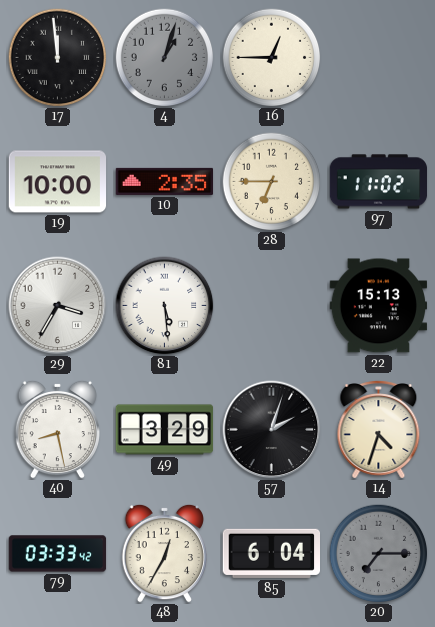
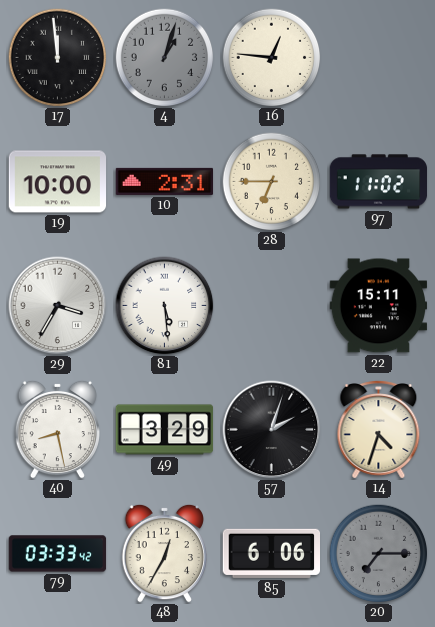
16: 12:45 -> 12:46
10: 2:35 -> 2:31
22: 15:13 -> 15:11
85: 6:04 -> 6:06
